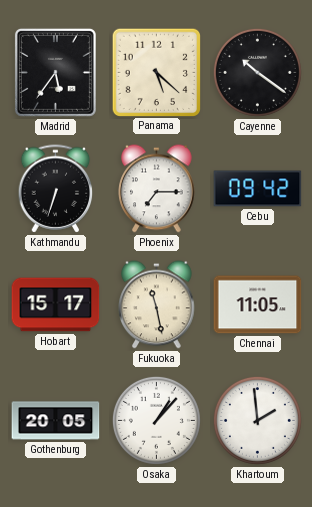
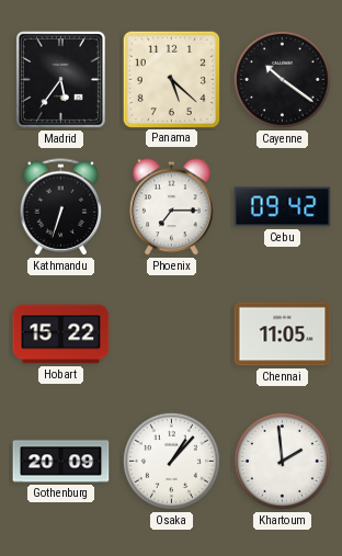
Hobart: 15:17 -> 15:22
Fukuoka: 11:28 -> none
Gothenburg: 20:05 -> 20:09
